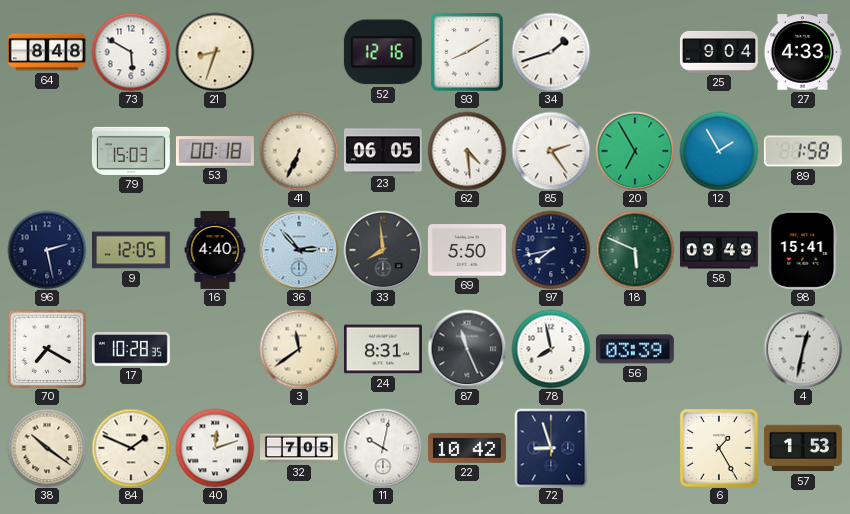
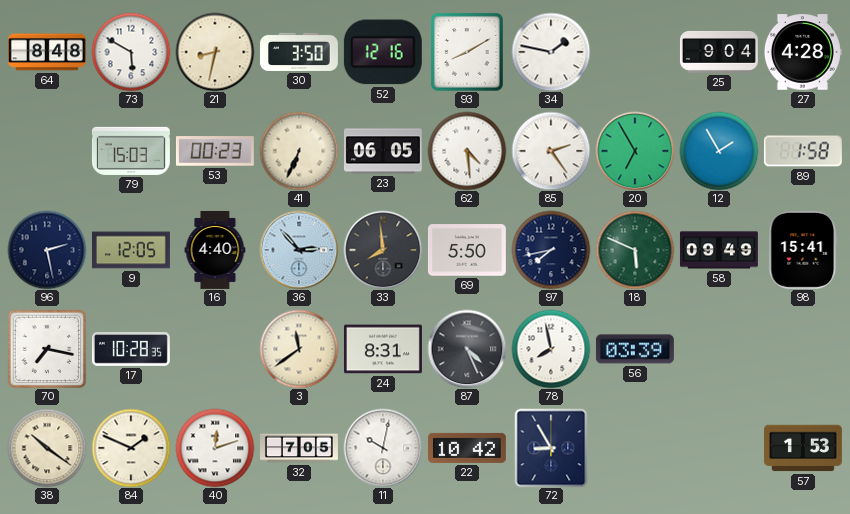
21: 8:33 -> 8:32
30: none -> 3:50
34: 1:42 -> 1:47
27: 4:33 -> 4:28
53: 00:18 -> 00:23
70: 7:20 -> 7:17
87: 11:26 -> 4:26
4: 12:32 -> none
72: 8:57 -> 8:55
6: 1:25 -> none
